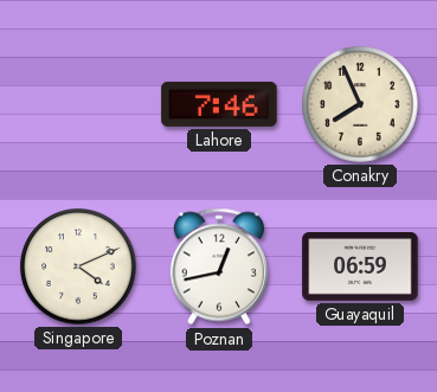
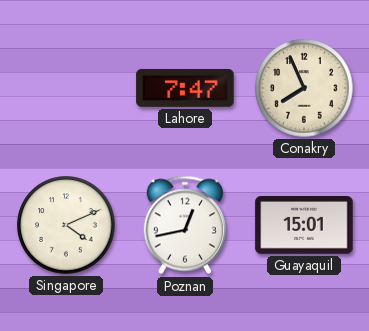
Lahore: 7:46 -> 7:47
Guayaquil: 06:59 -> 15:01
